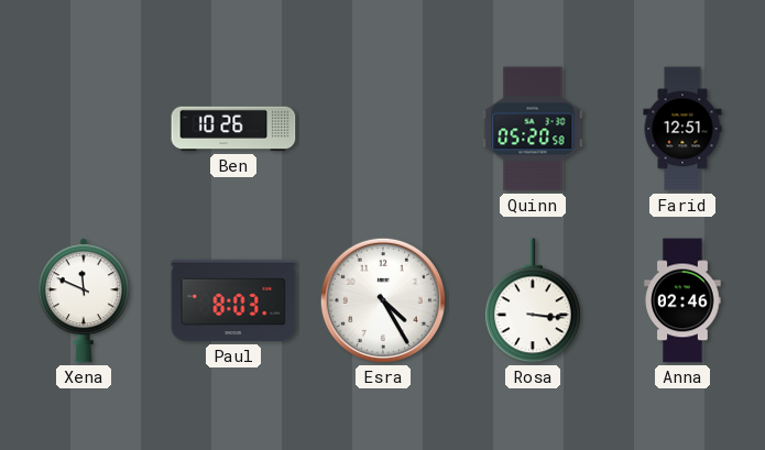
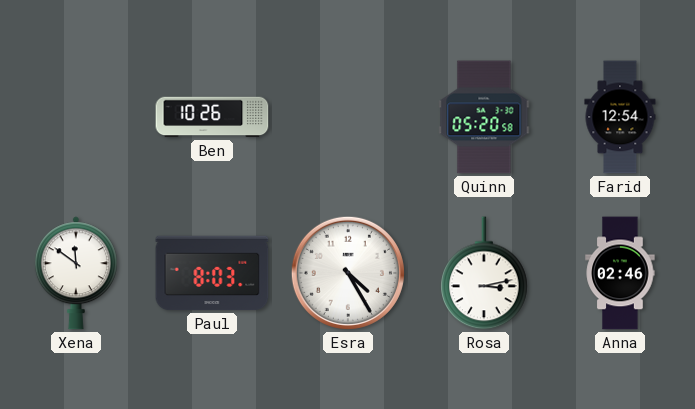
Farid: 12:51 -> 12:54
Xena: 11:49 -> 11:51
Rosa: 3:16 -> 3:13
